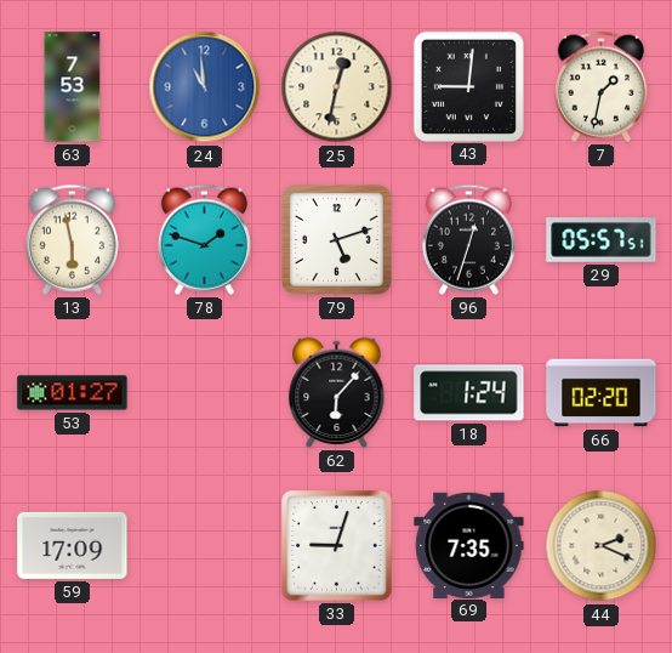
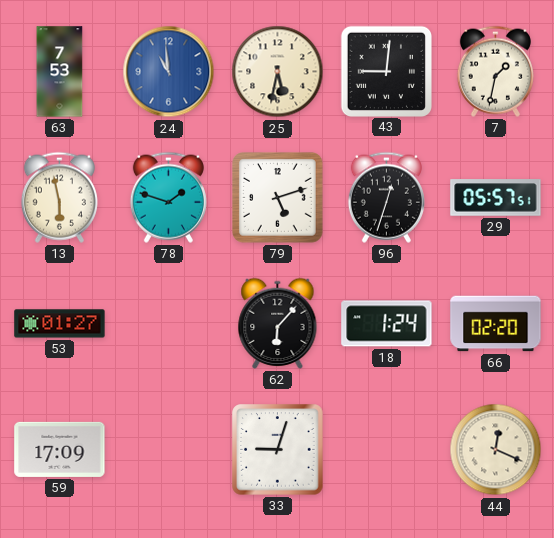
25: 12:32 -> 5:32
69: 7:35 -> none
44: 2:19 -> 12:19
